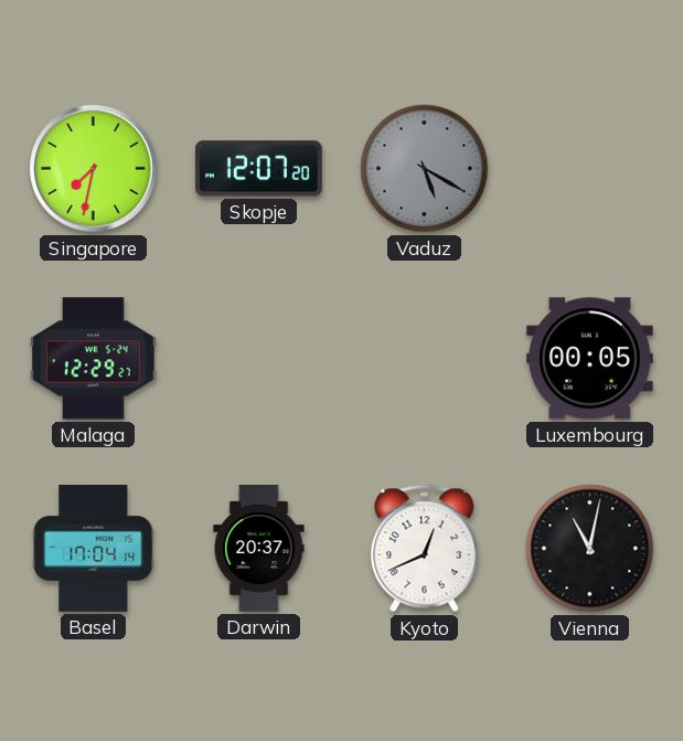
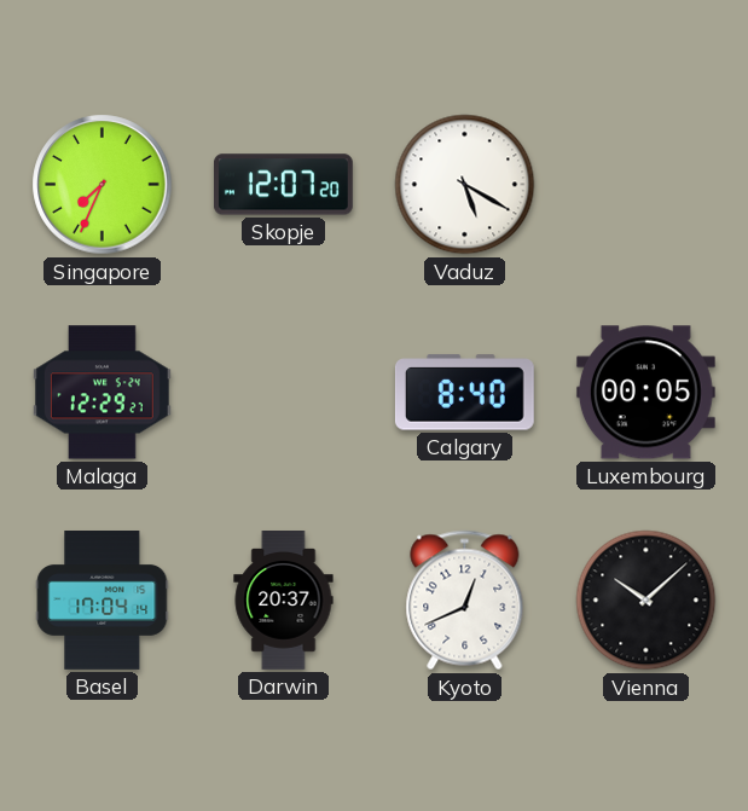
Singapore: 7:32 -> 7:34
Vaduz dial: grey -> white
Calgary: none -> 8:40
Vienna: 11:02 -> 10:08
